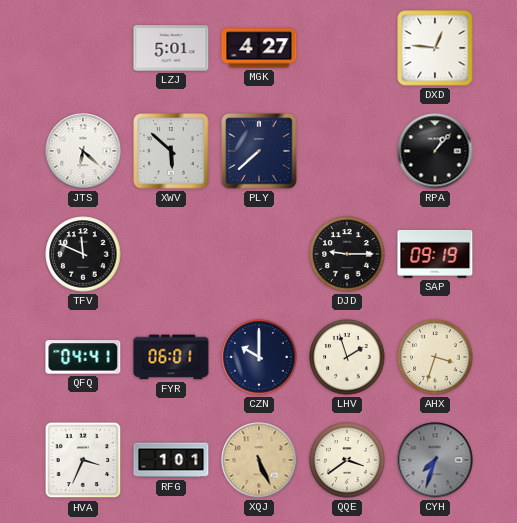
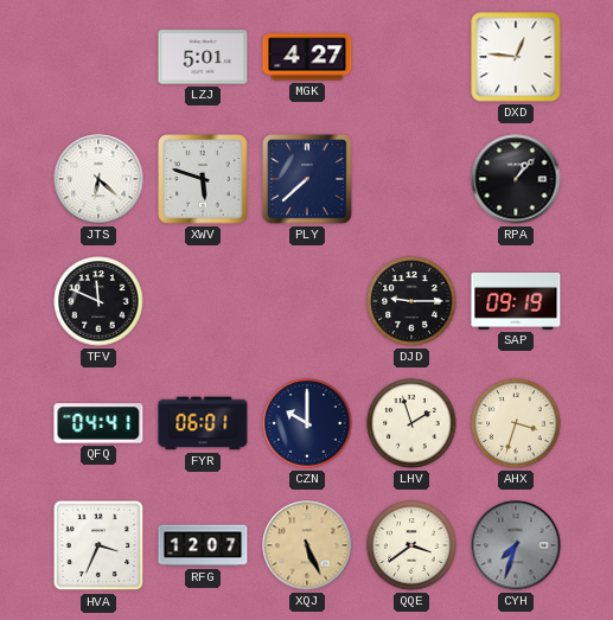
XWV: 5:52 -> 5:48
RFG: 1:01 -> 12:07
